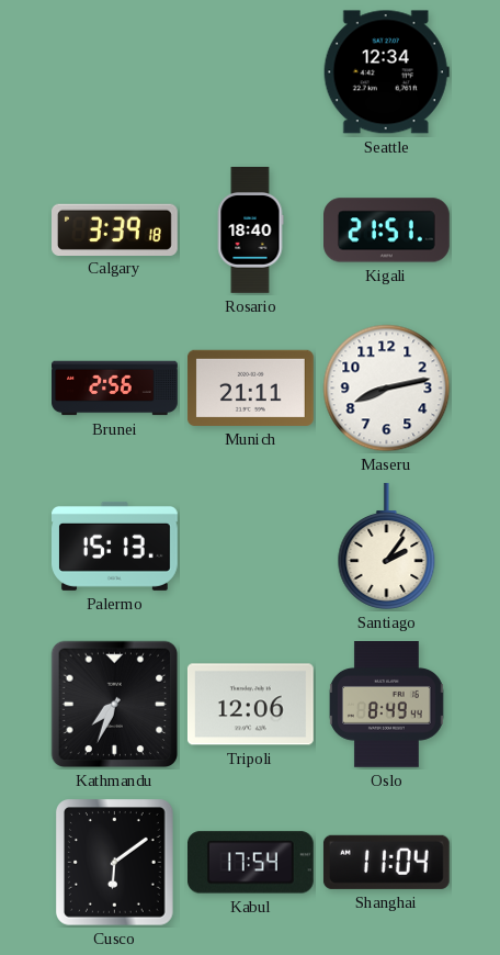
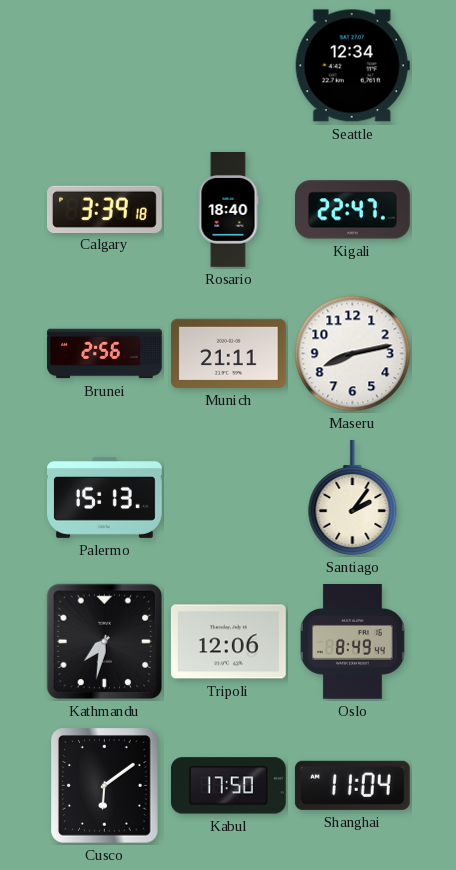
Kigali: 21:51 -> 22:47
Kathmandu: 7:34 -> 7:32
Kabul: 17:54 -> 17:50
